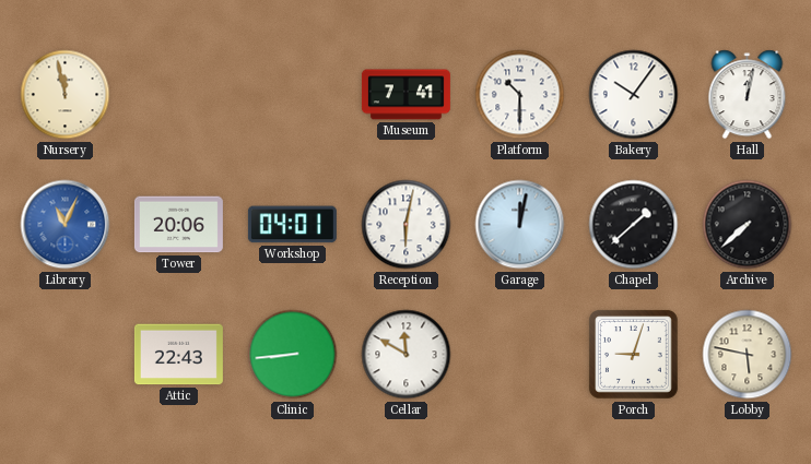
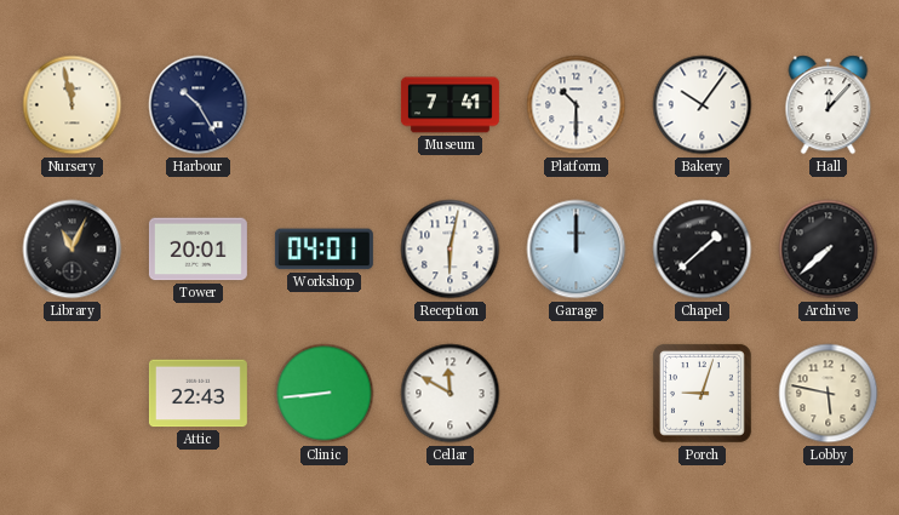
Harbour: none -> 10:25
Hall: 12:02 -> 12:07
Library dial: blue -> black
Tower: 20:06 -> 20:01
Garage: 12:02 -> 12:00
